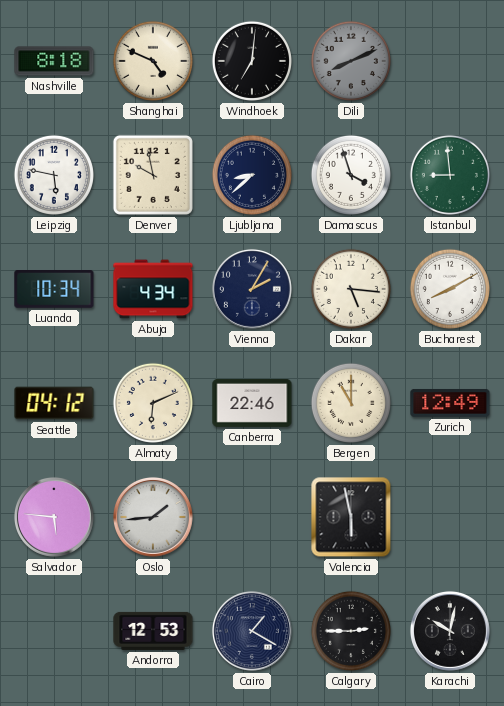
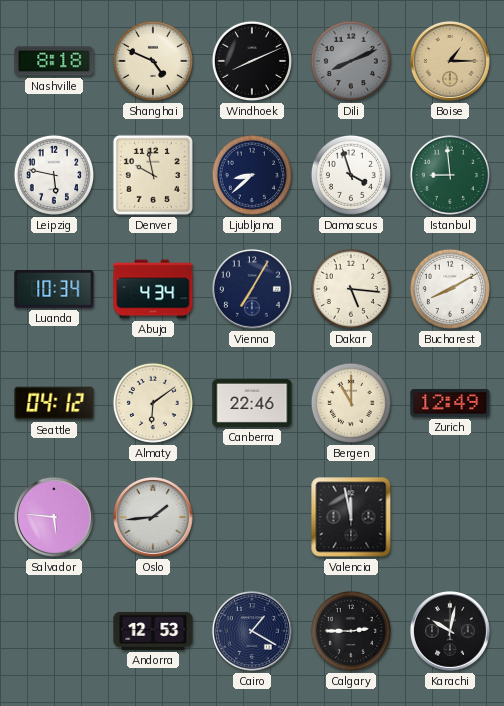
Windhoek: 7:01 -> 8:11
Boise: none -> 1:15
Vienna: 2:05 -> 7:05
Almaty: 6:11 -> 6:09
Valencia: 5:58 -> 11:58
